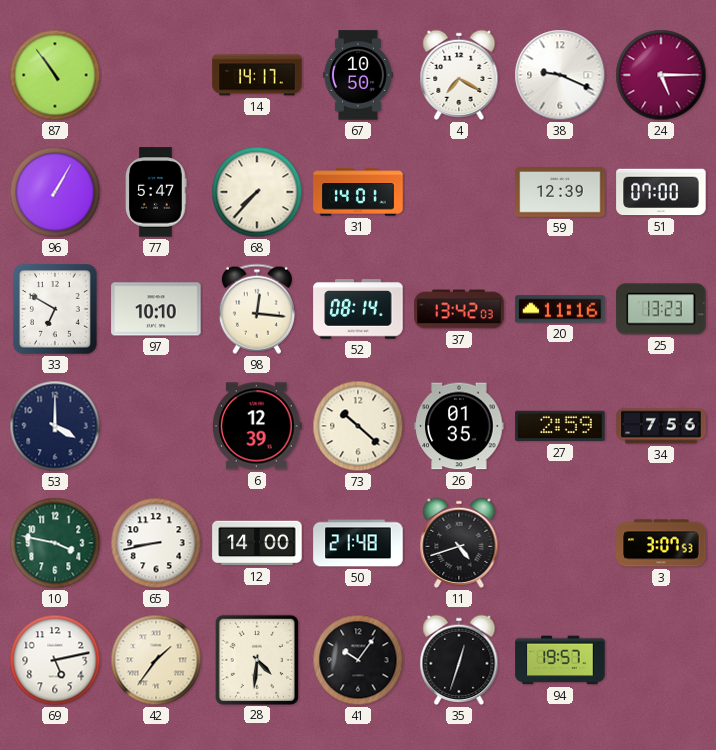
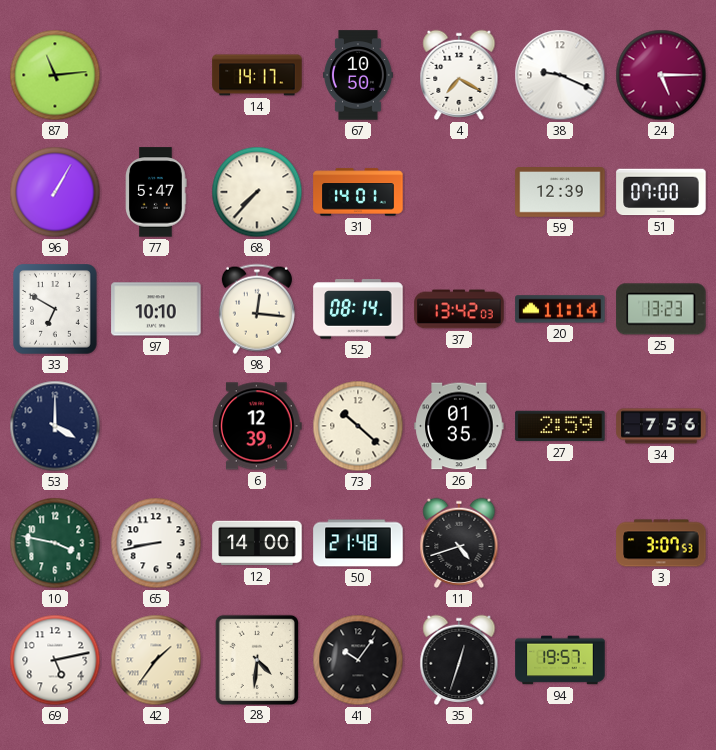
87: 10:54 -> 11:14
20: 11:16 -> 11:14
